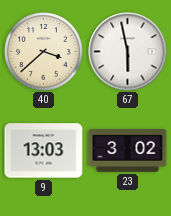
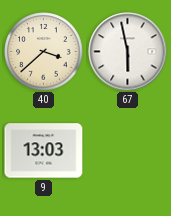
23: 3:02 -> none
